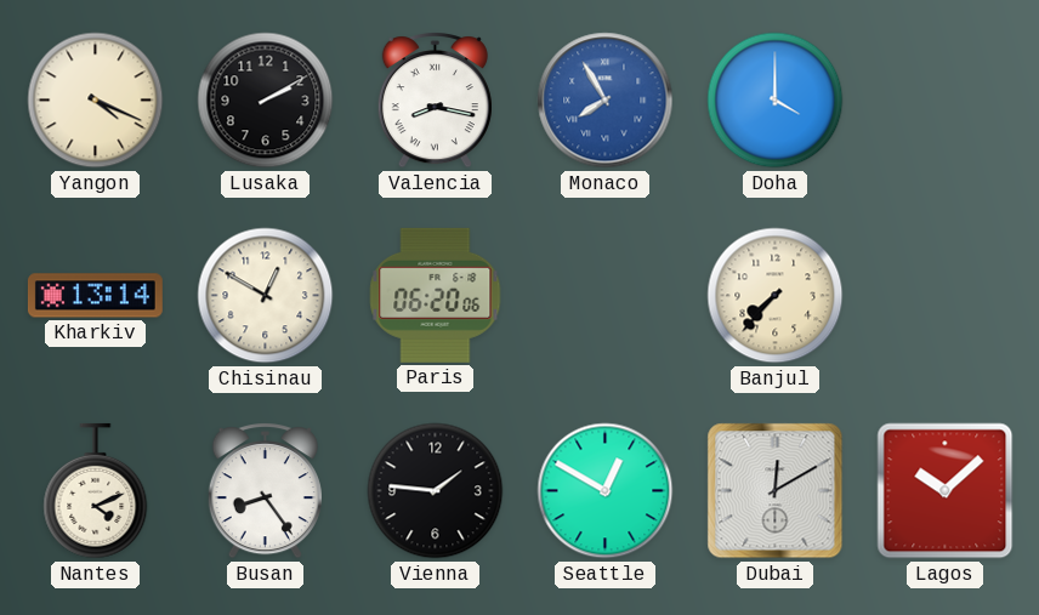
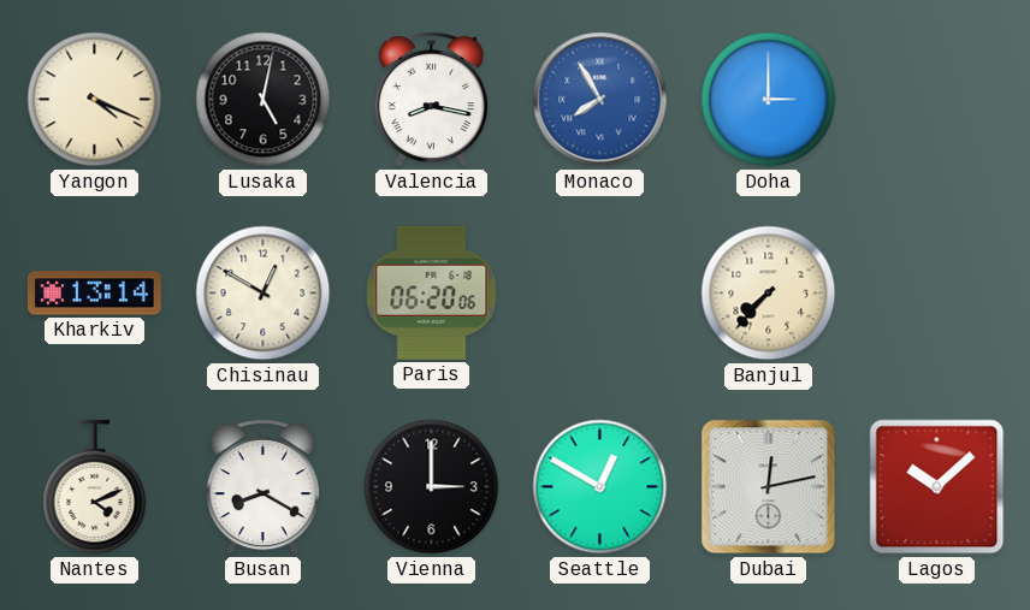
Lusaka: 2:10 -> 5:02
Doha: 4:00 -> 3:00
Busan: 8:24 -> 8:20
Vienna: 1:46 -> 3:00
Dubai: 12:10 -> 12:13
